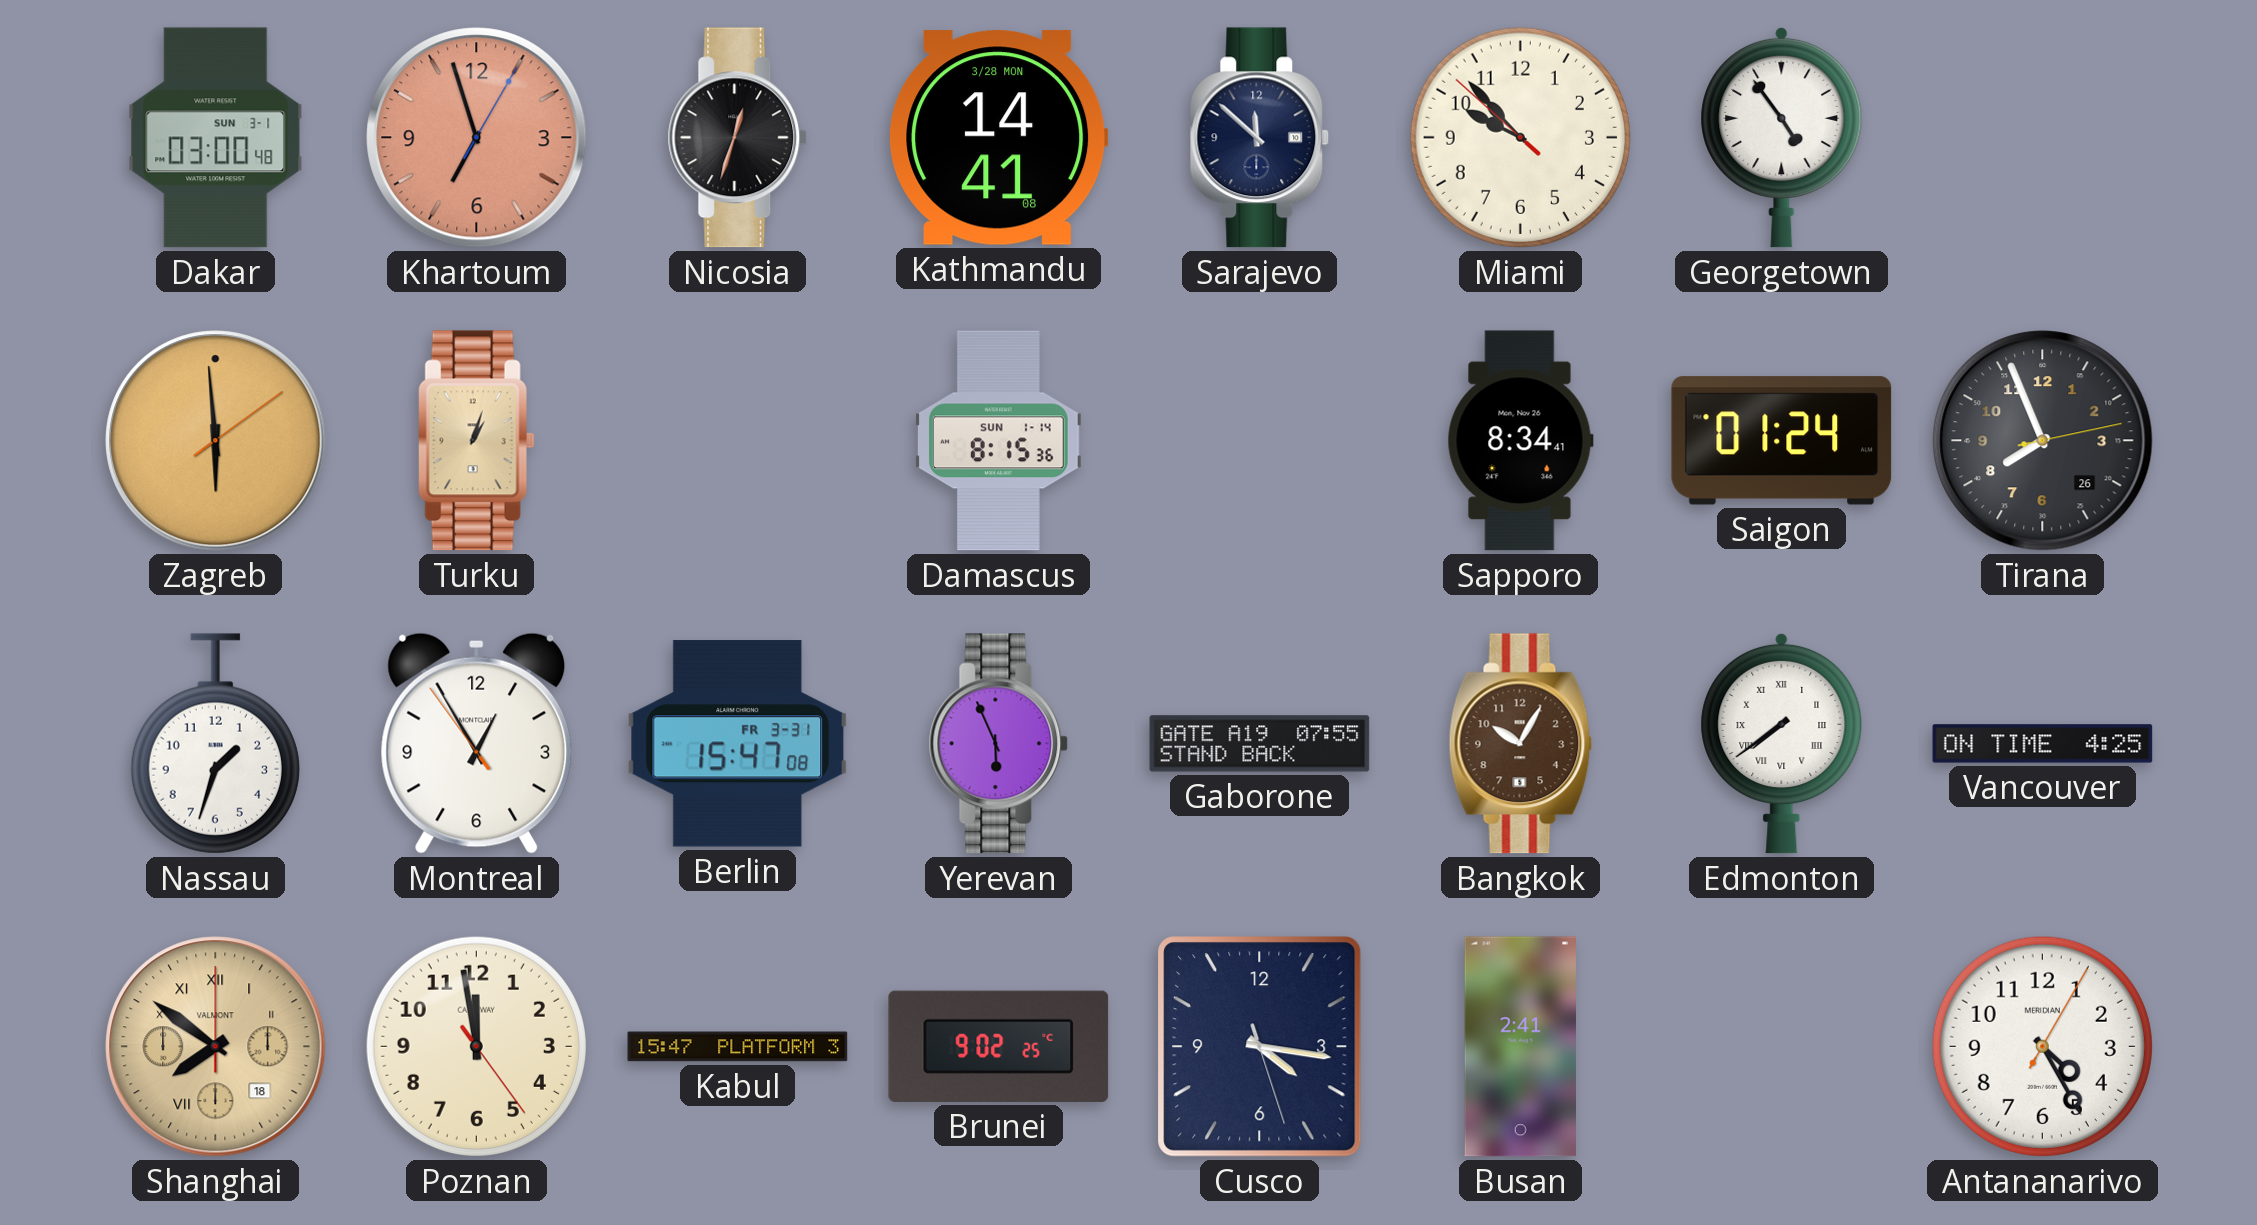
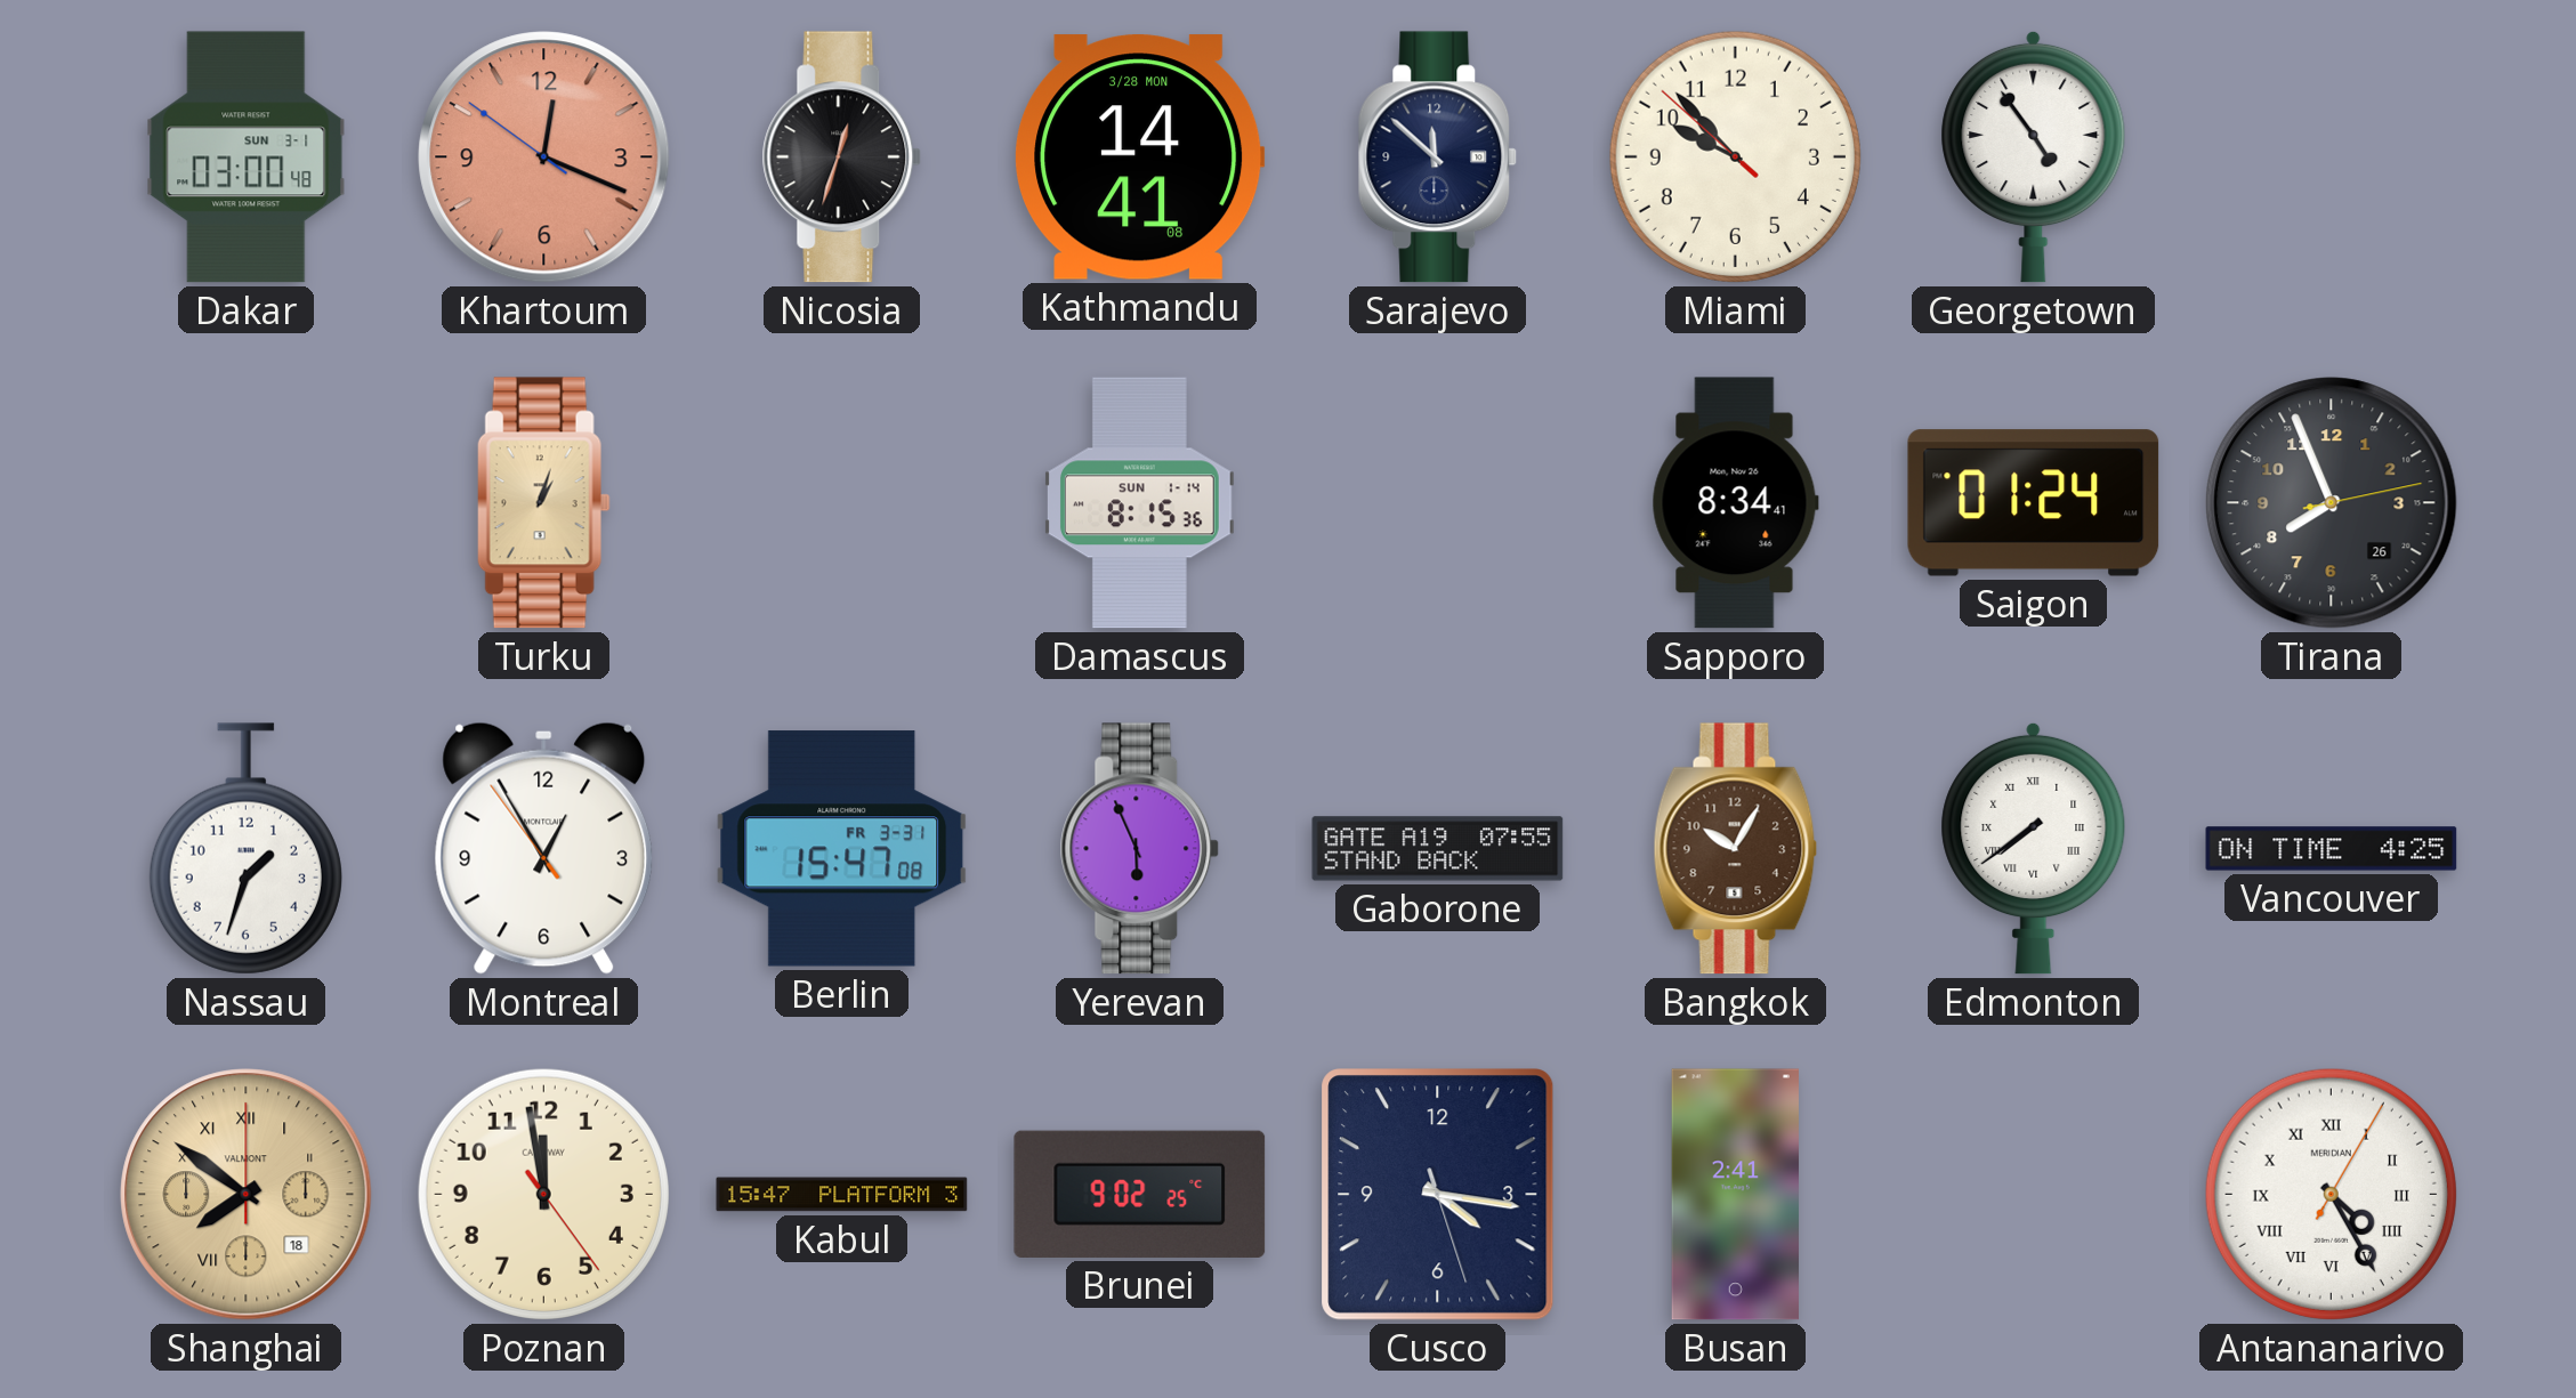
Khartoum: 6:57 -> 12:18
Zagreb: 5:59 -> none
Antananarivo numerals: Arabic -> Roman
